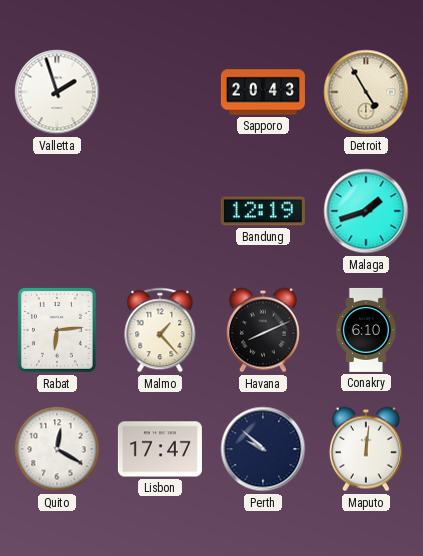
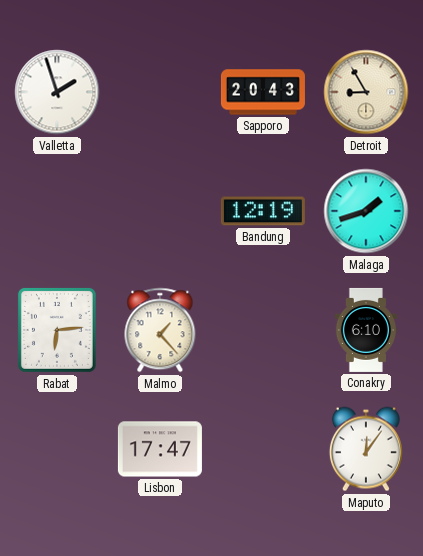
Detroit: 4:55 -> 8:55
Havana: 8:11 -> none
Quito: 12:20 -> none
Perth: 9:52 -> none
Maputo: 12:01 -> 12:06
